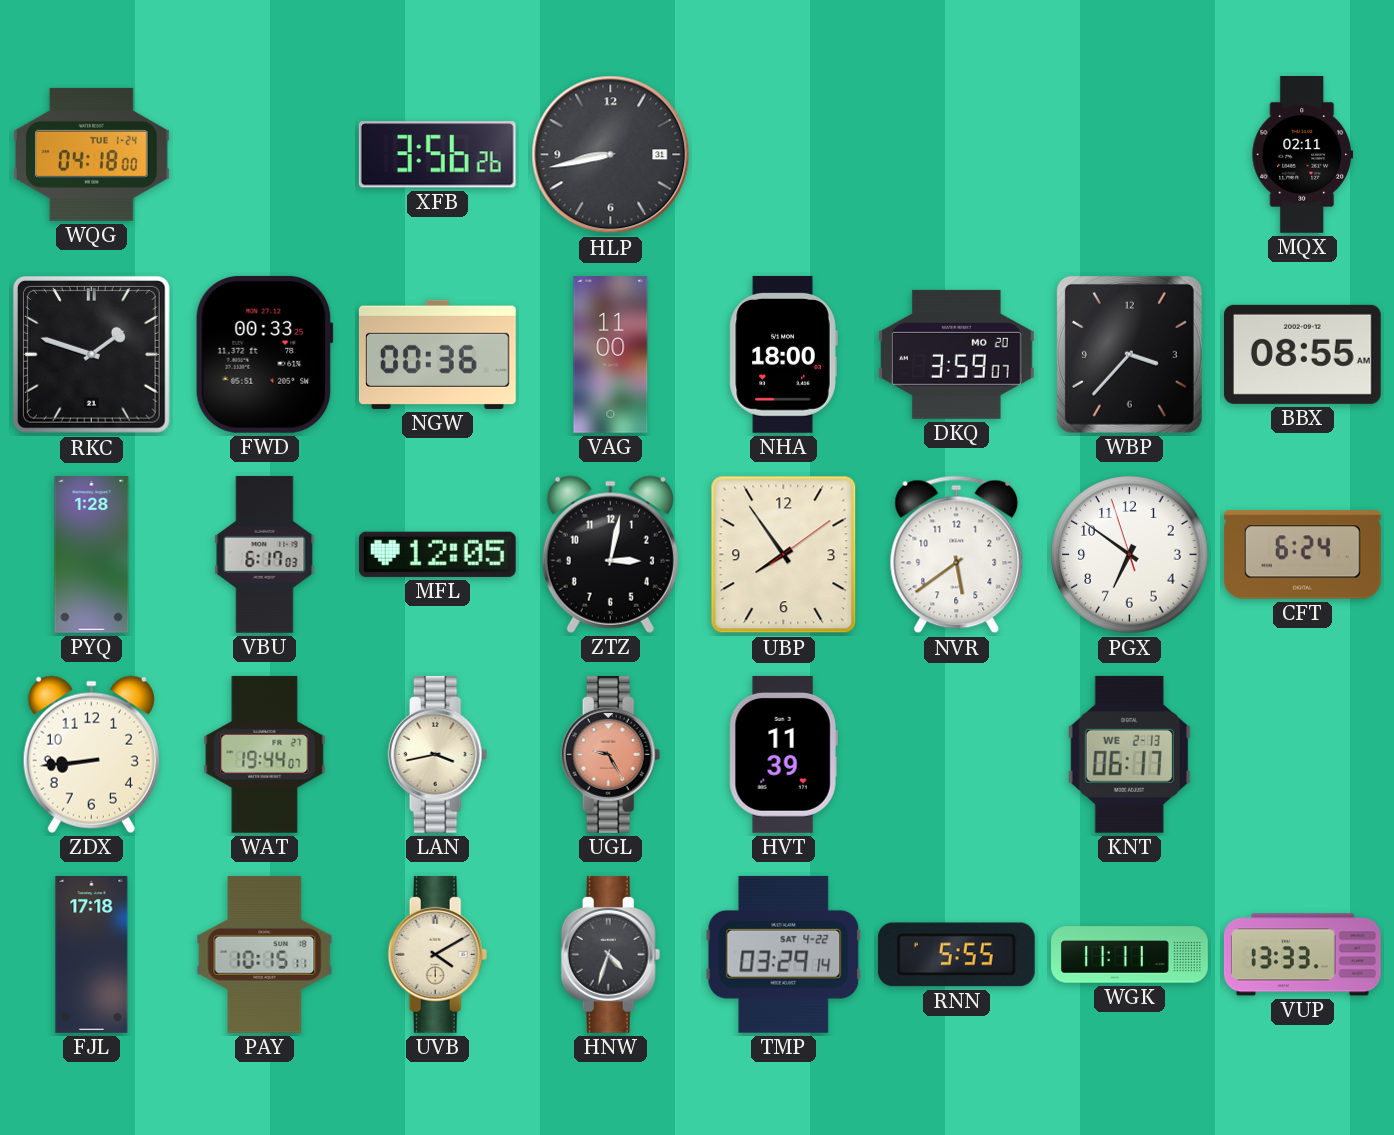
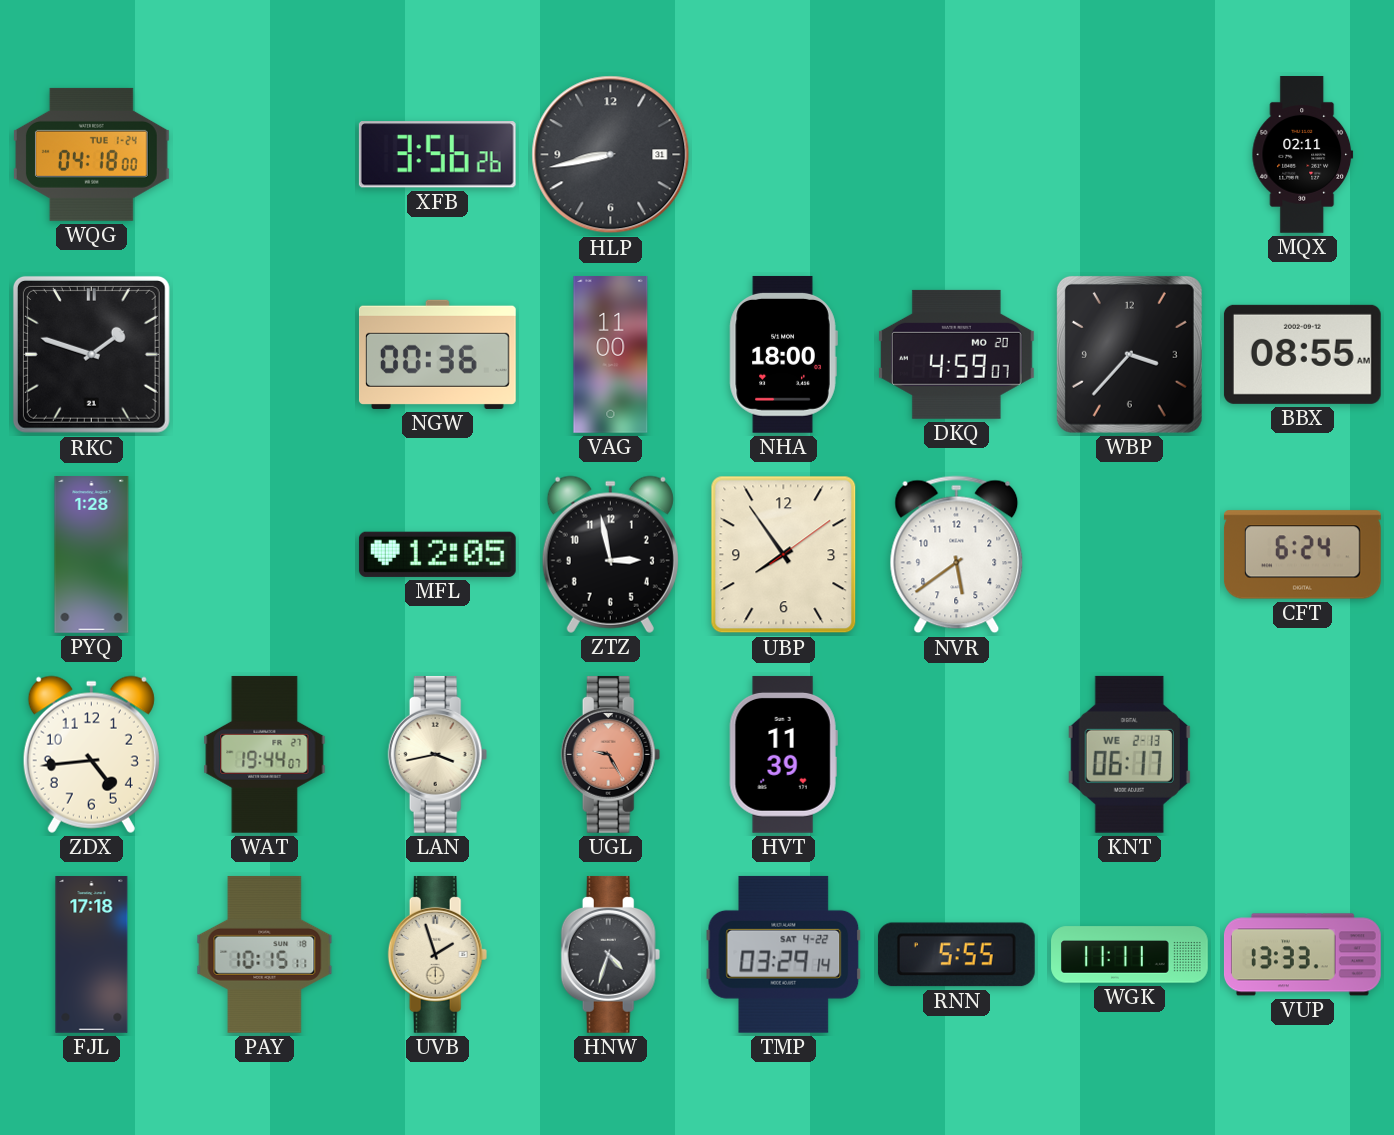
FWD: 00:33 -> none
DKQ: 3:59 -> 4:59
VBU: 6:17 -> none
ZTZ: 3:02 -> 2:58
PGX: 6:50 -> none
ZDX: 8:44 -> 4:44
UVB: 4:10 -> 1:57
